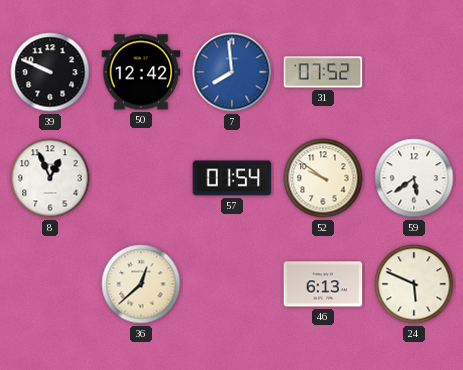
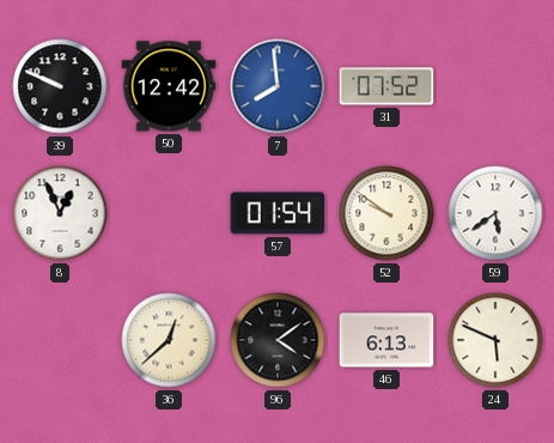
96: none -> 4:09
